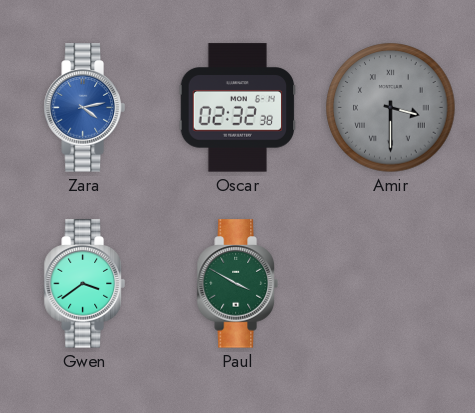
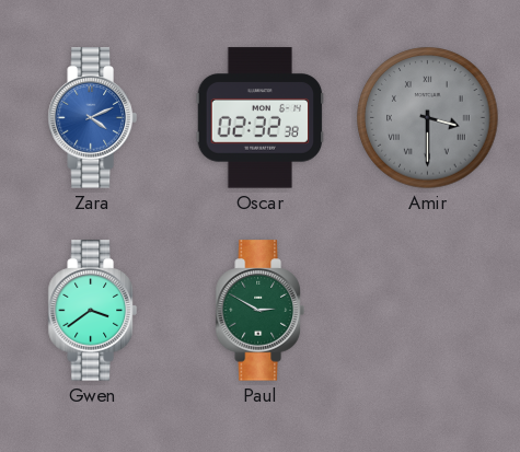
Zara: 4:13 -> 4:11
Paul: 3:50 -> 2:50
